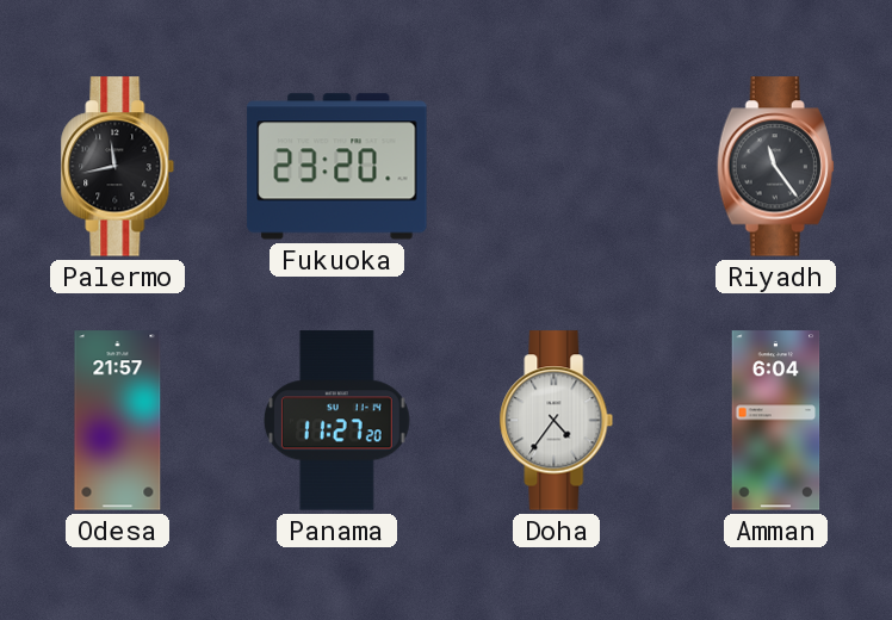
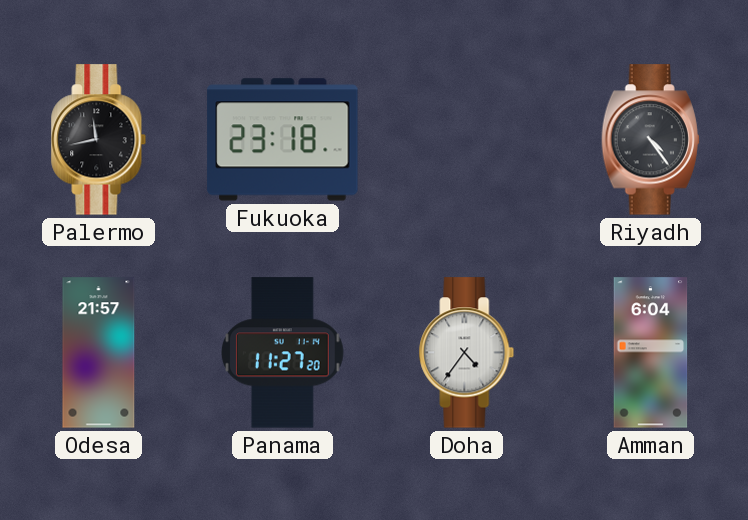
Fukuoka: 23:20 -> 23:18
Riyadh: 11:24 -> 4:24
